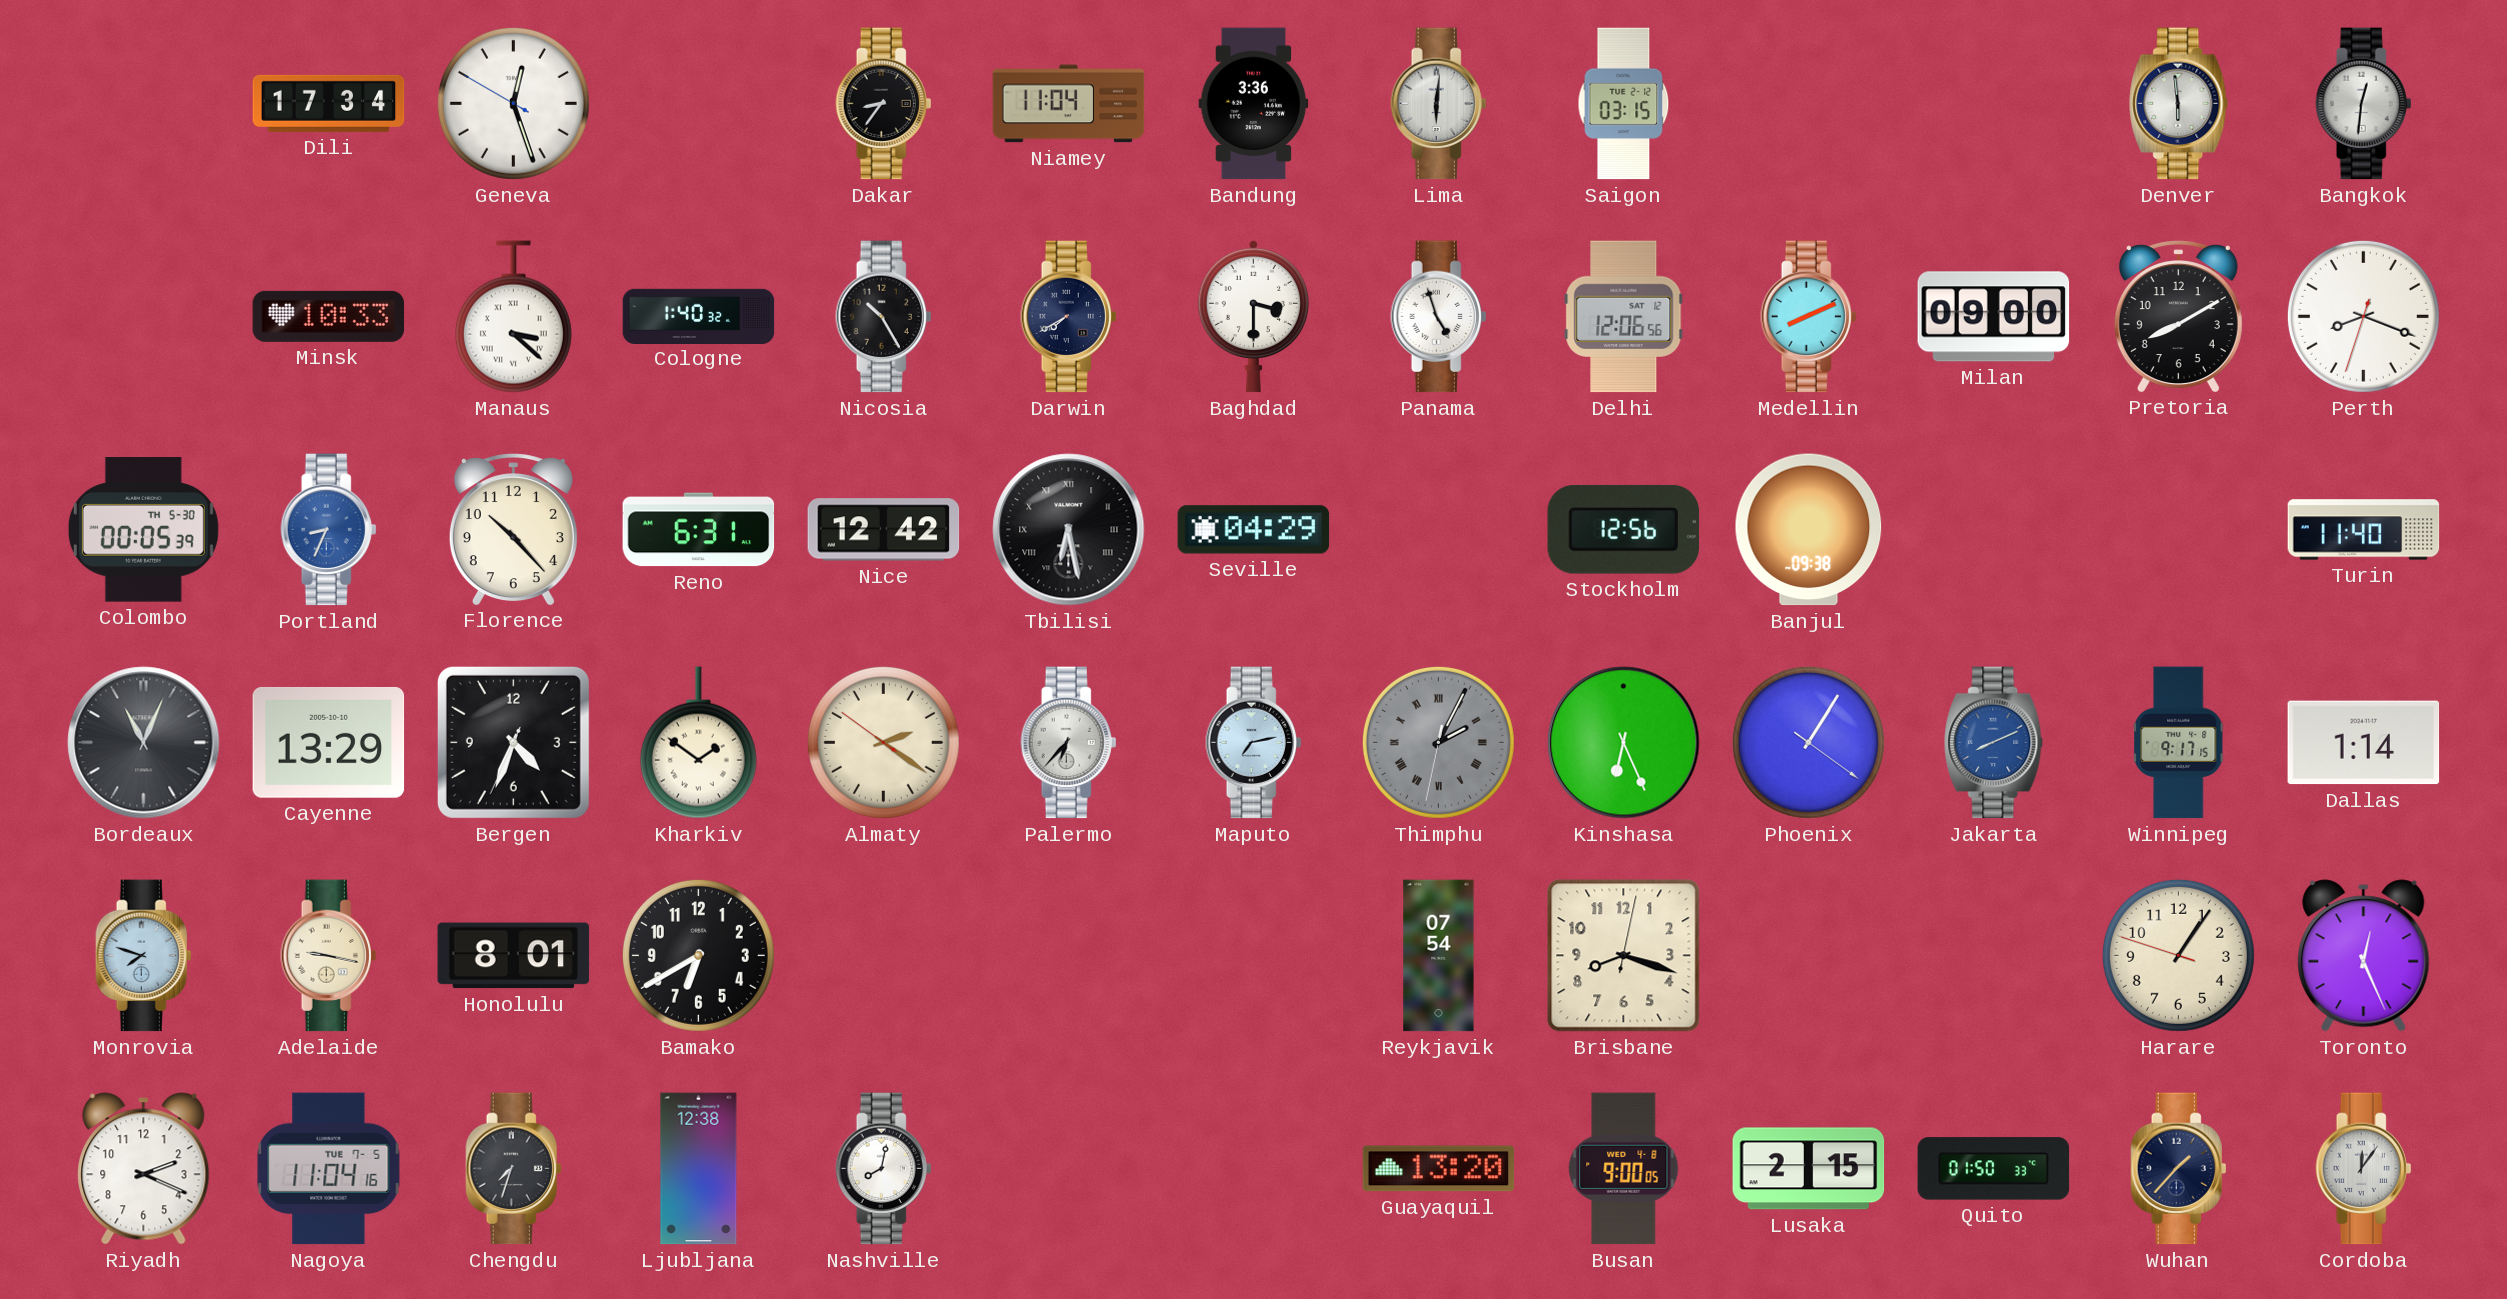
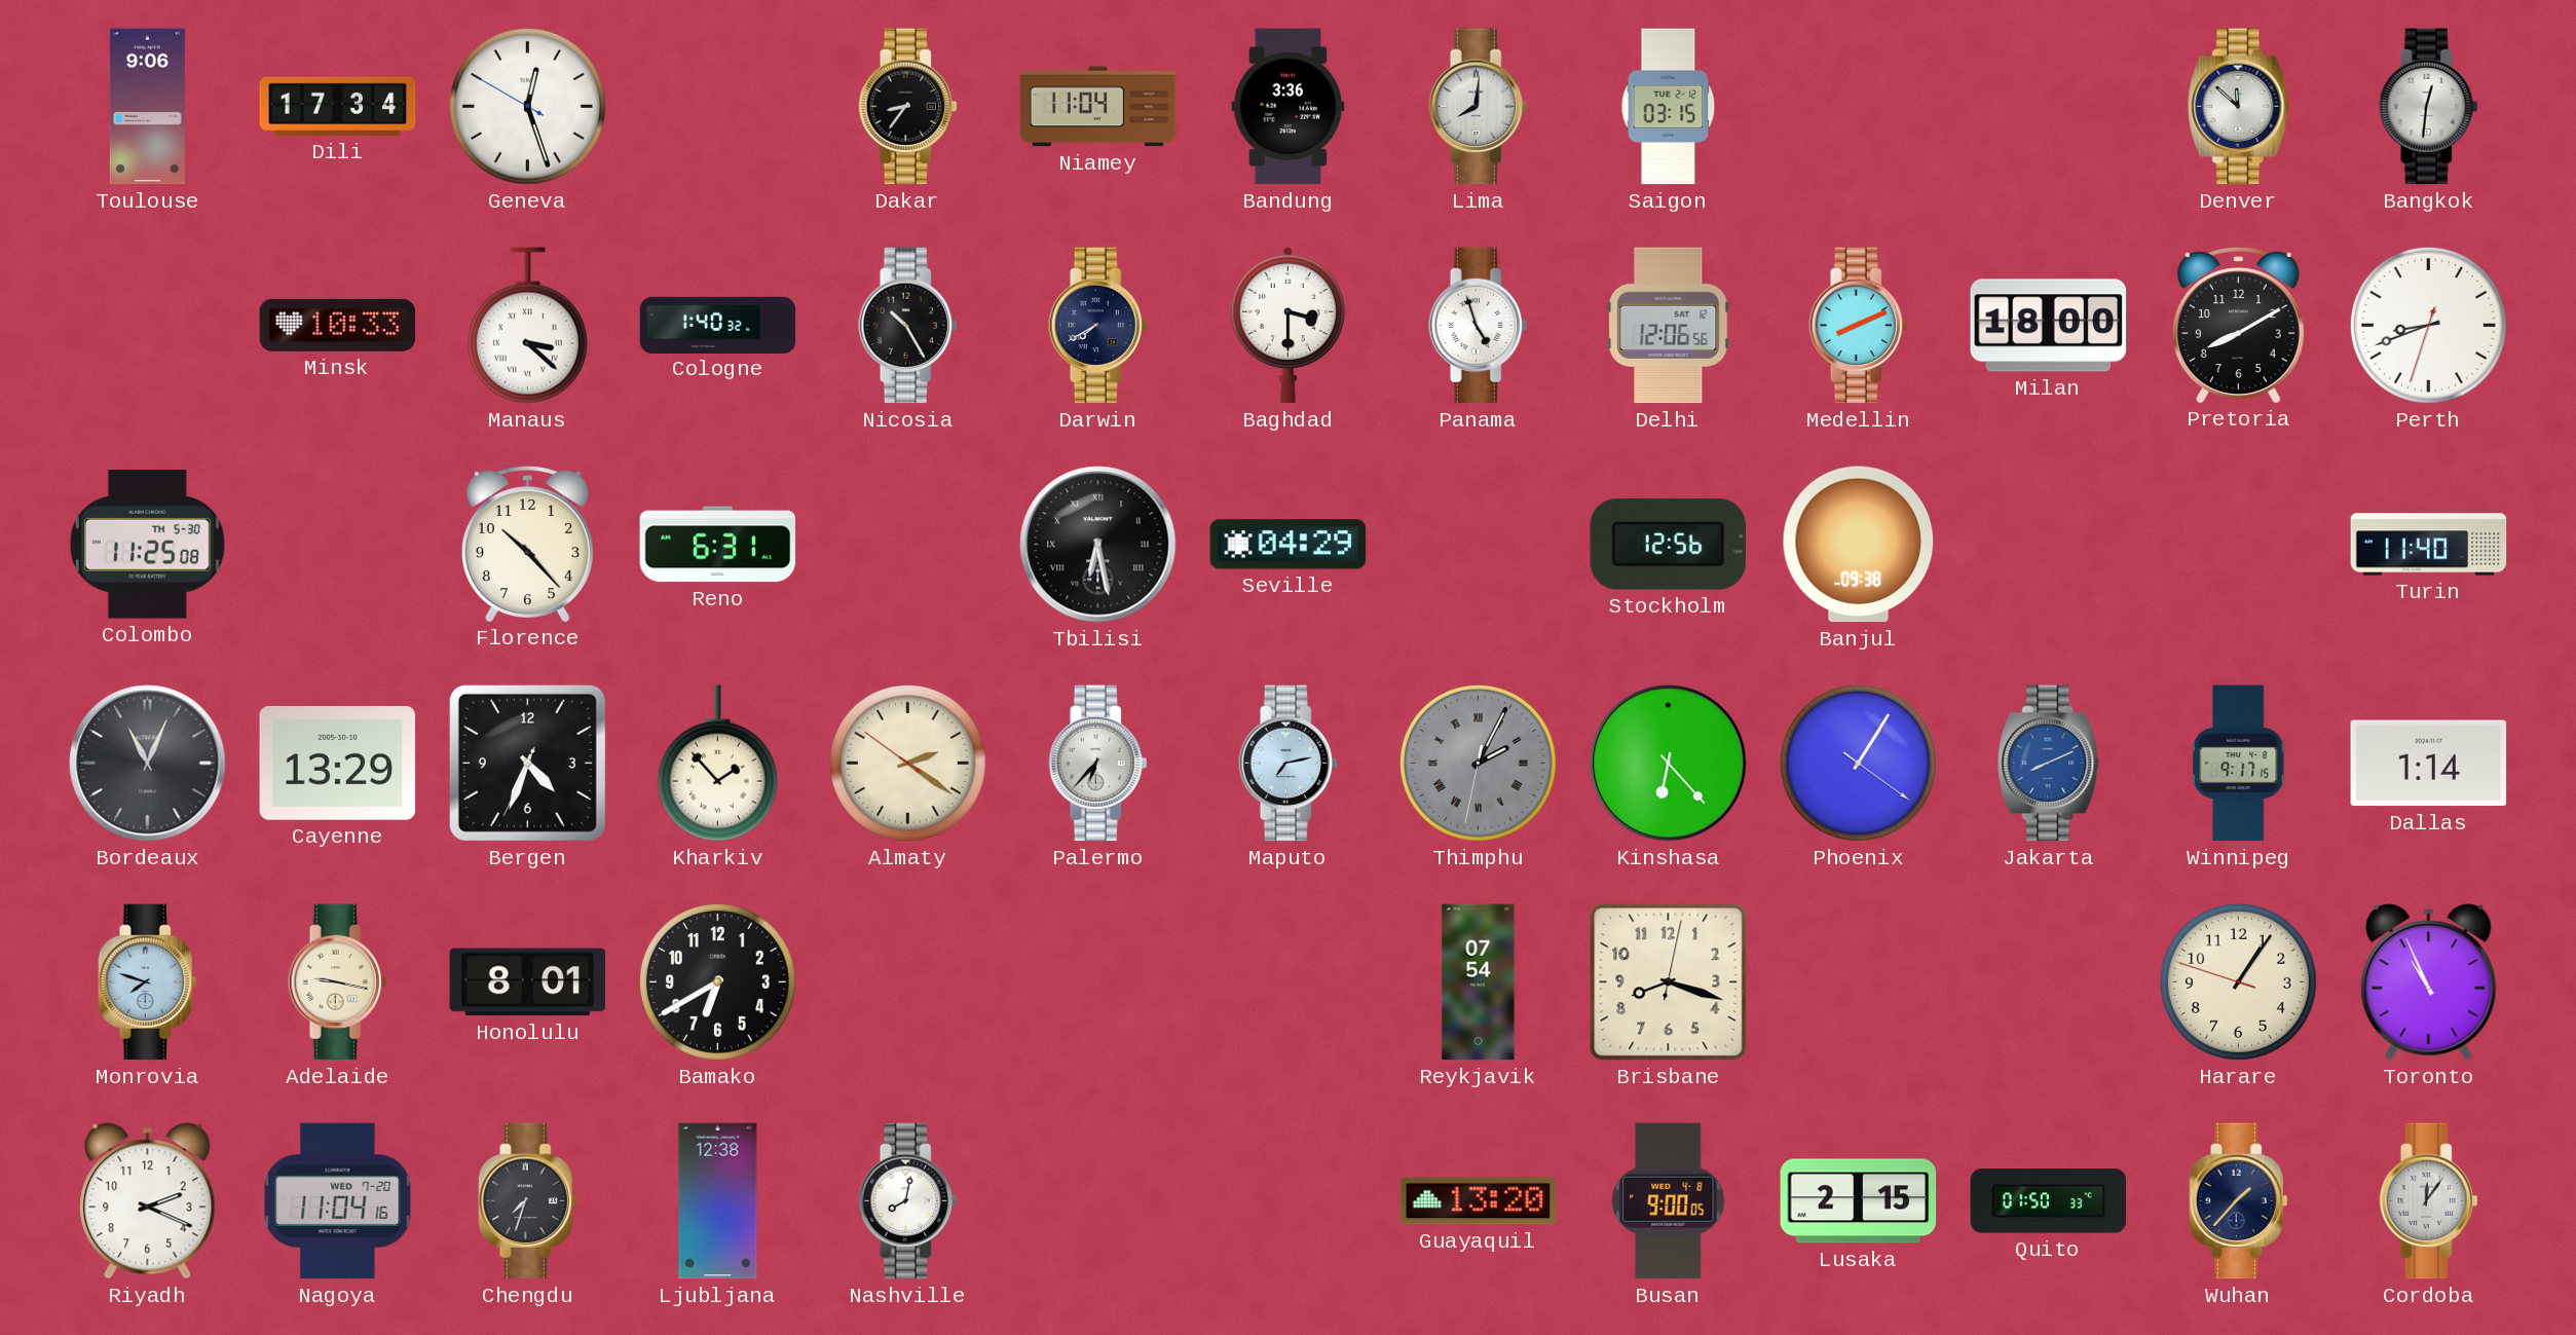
Toulouse: none -> 9:06
Lima: 6:01 -> 8:01
Denver: 5:59 -> 11:52
Milan: 09:00 -> 18:00
Perth: 8:18 -> 8:41
Colombo: 00:05 -> 11:25
Portland: 8:34 -> none
Nice: 12:42 -> none
Kharkiv: 1:51 -> 1:53
Kinshasa: 6:26 -> 6:23
Toronto: 12:26 -> 10:56
Nagoya date: TUE 7-5 -> WED 7-20
